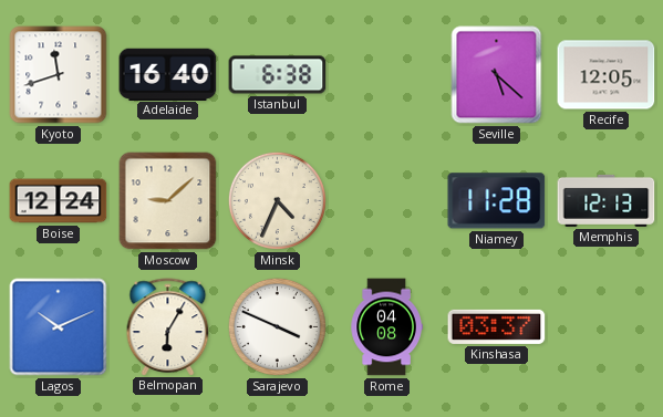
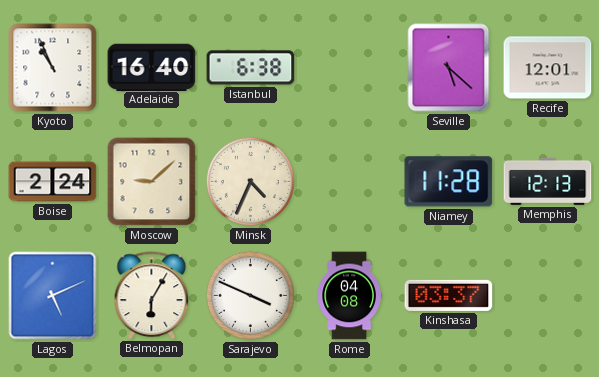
Kyoto: 11:42 -> 10:56
Recife: 12:05 -> 12:01
Boise: 12:24 -> 2:24
Lagos: 10:11 -> 5:11
